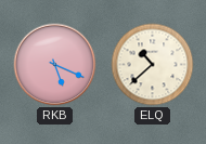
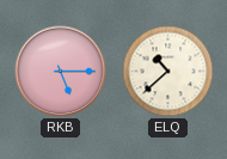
RKB: 5:19 -> 5:15
